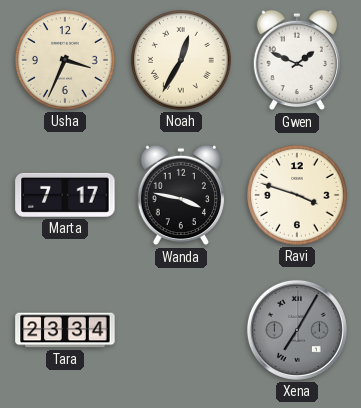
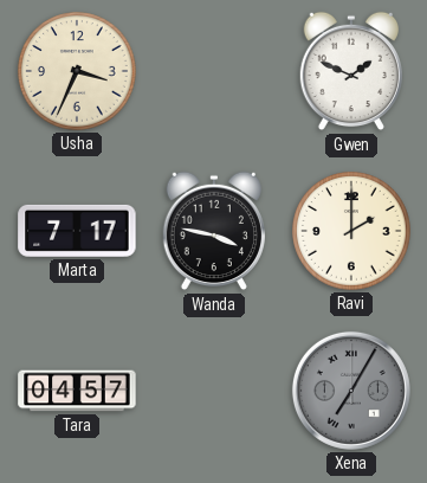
Noah: 12:35 -> none
Ravi: 3:48 -> 2:00
Tara: 23:34 -> 04:57
